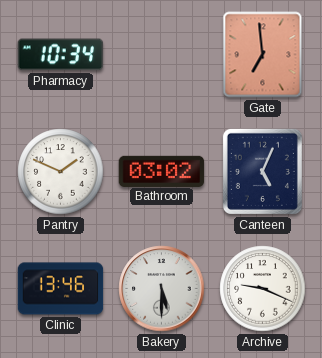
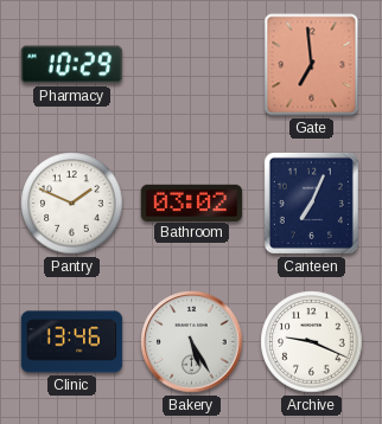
Pharmacy: 10:34 -> 10:29
Canteen: 5:04 -> 7:04
Bakery: 5:30 -> 5:25
